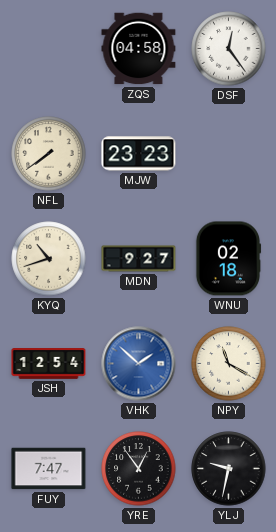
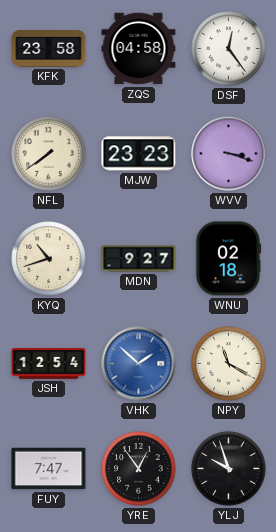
KFK: none -> 23:58
WVV: none -> 3:18
YLJ: 9:32 -> 9:57
